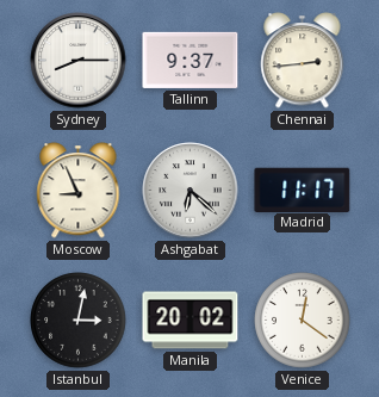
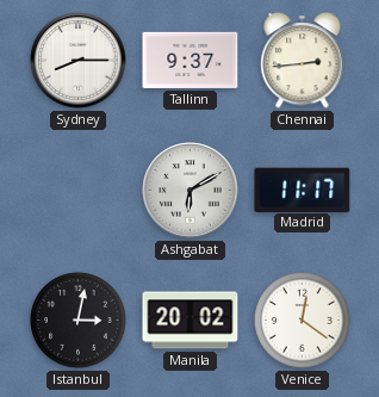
Moscow: 8:56 -> none
Ashgabat: 6:22 -> 6:10
